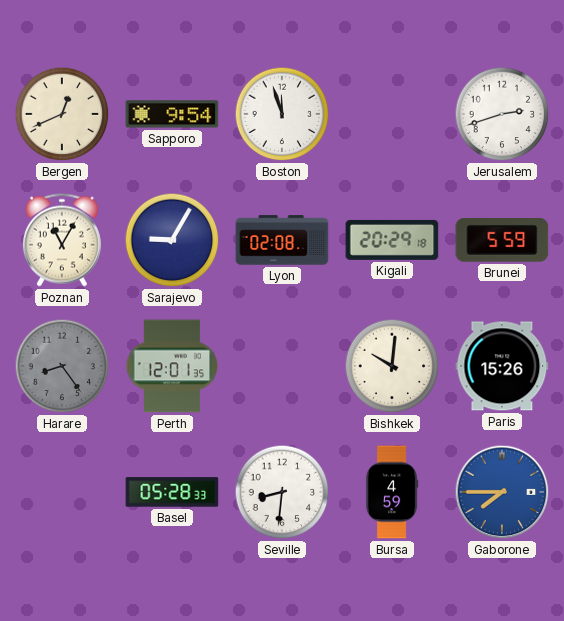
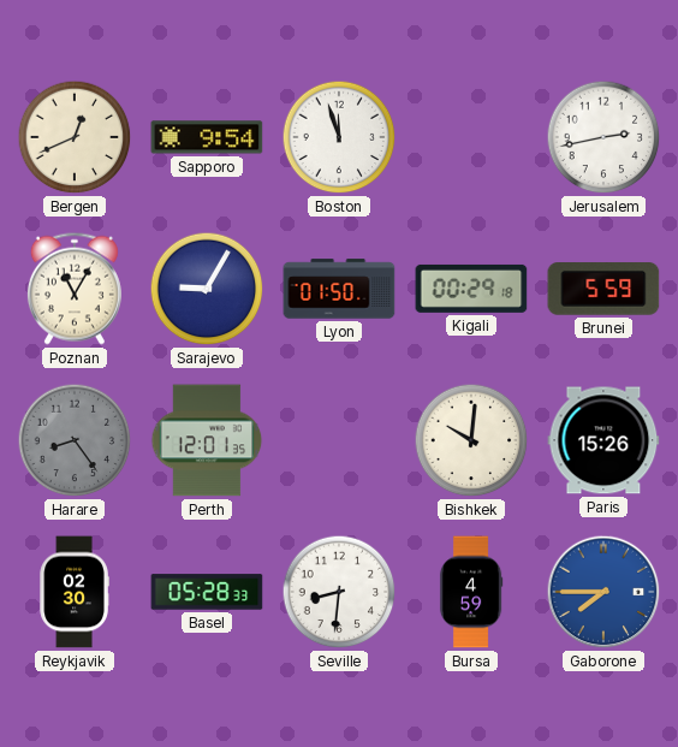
Jerusalem: 2:42 -> 2:43
Lyon: 02:08 -> 01:50
Kigali: 20:29 -> 00:29
Reykjavik: none -> 02:30
